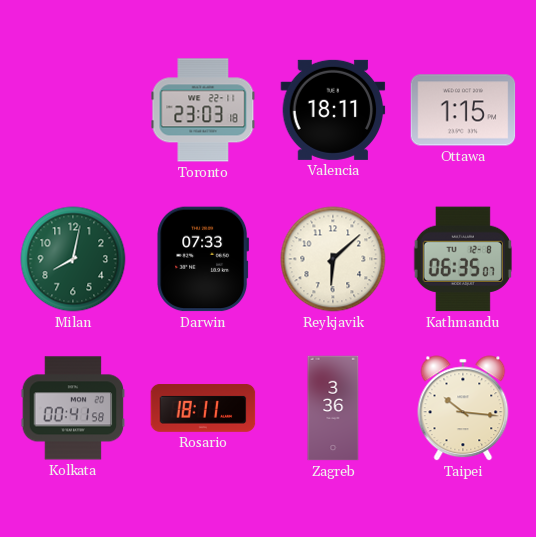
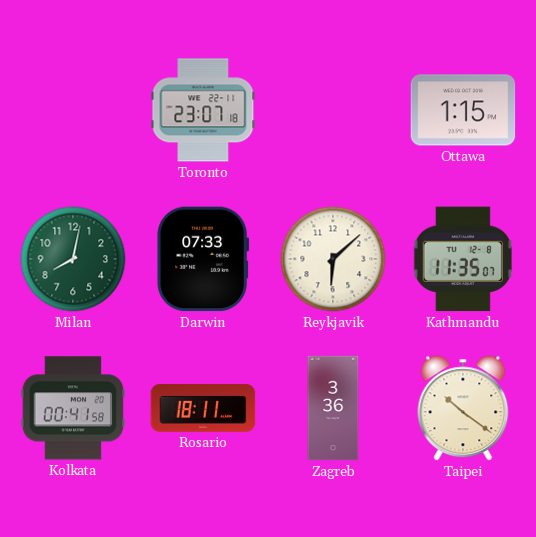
Toronto: 23:03 -> 23:07
Valencia: 18:11 -> none
Kathmandu: 06:35 -> 11:35
Taipei: 10:16 -> 10:21
